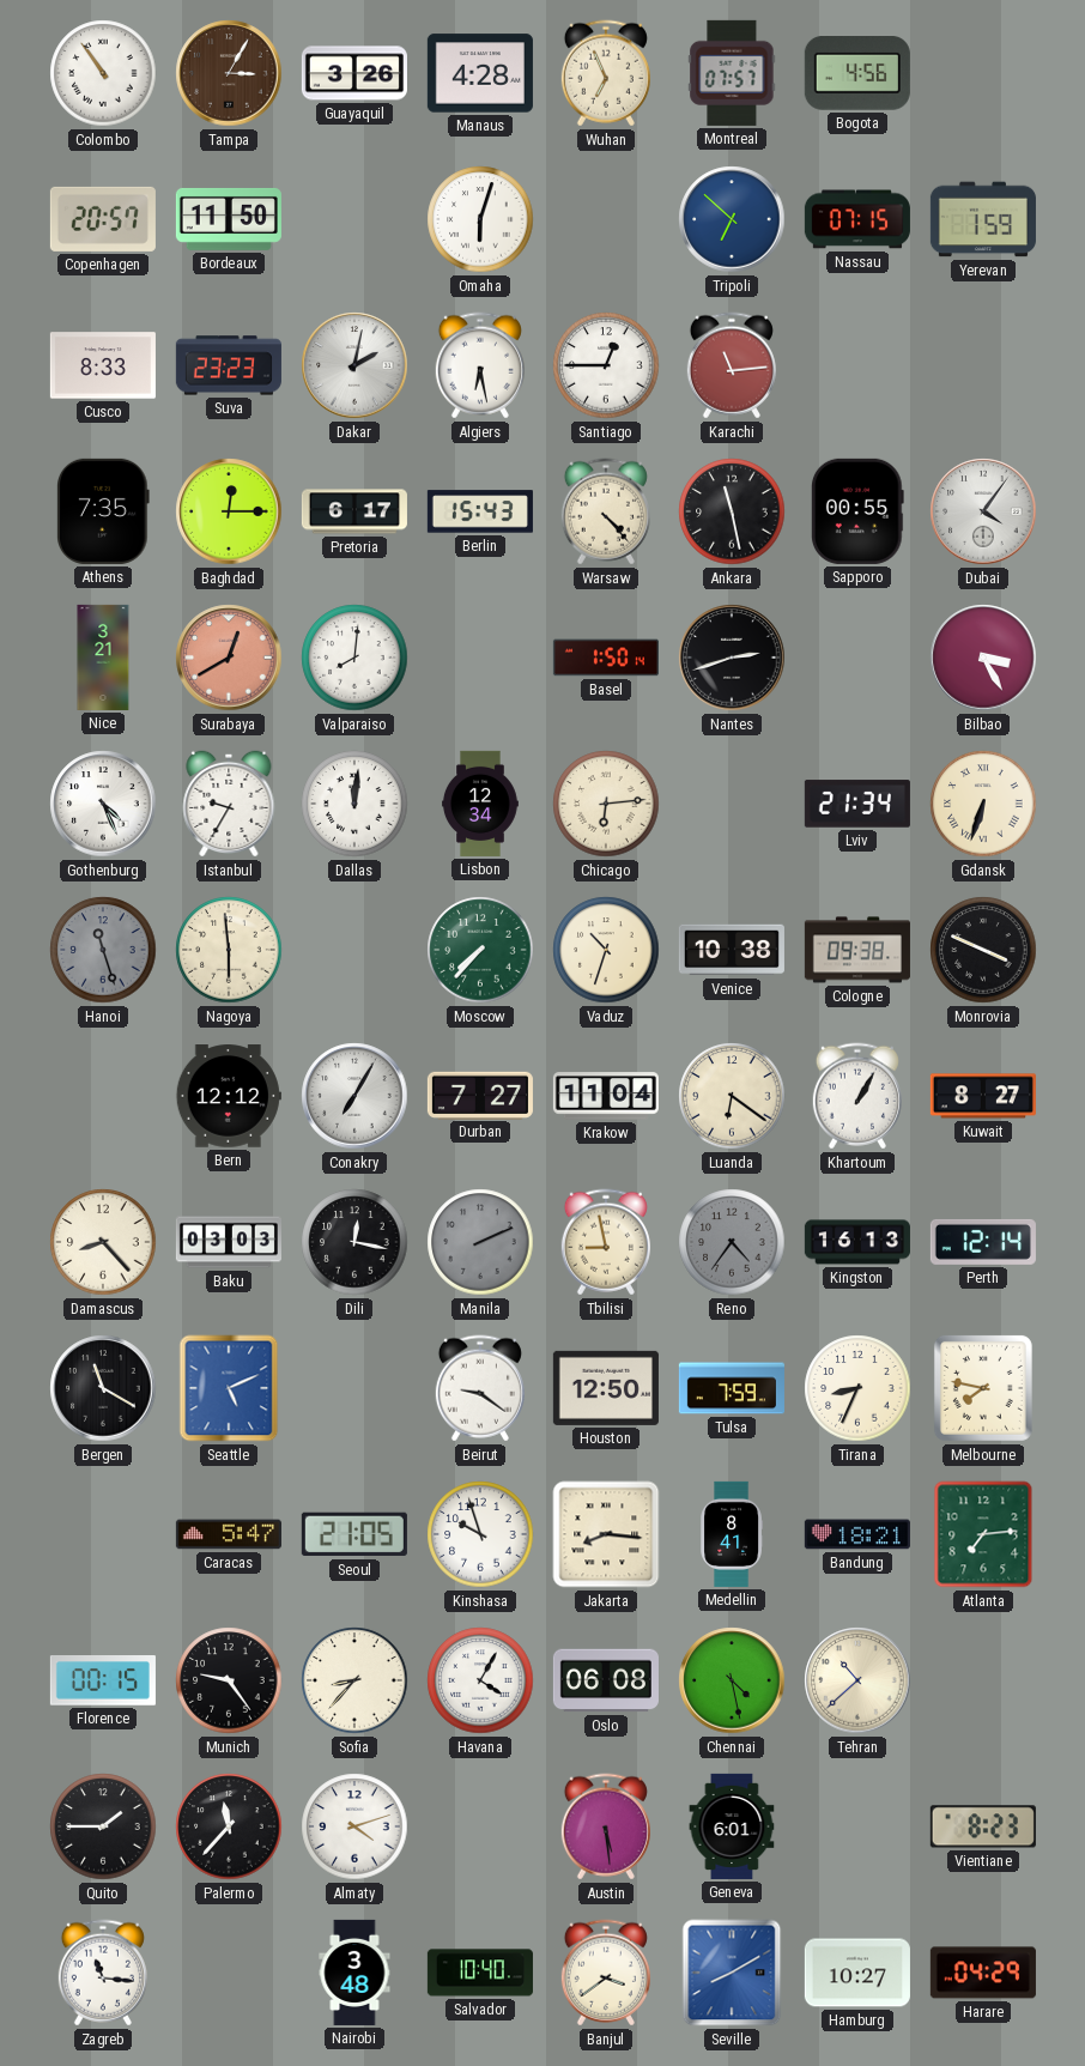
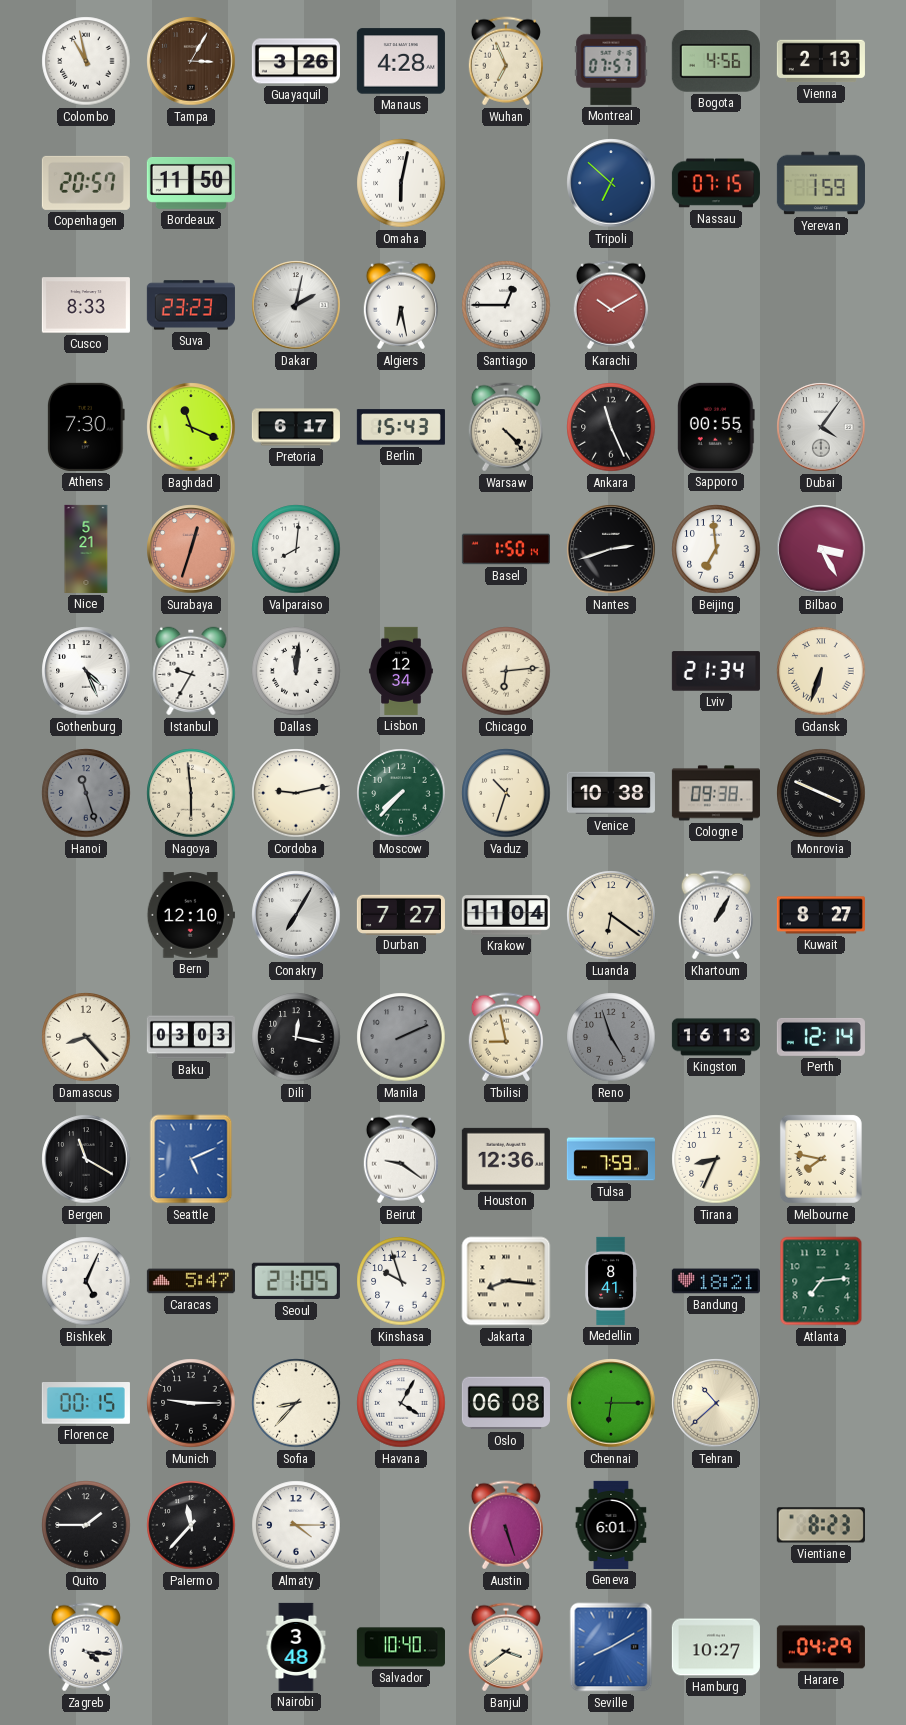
Colombo: 10:54 -> 10:58
Vienna: none -> 2:13
Omaha: 6:03 -> 6:02
Karachi: 11:14 -> 10:10
Athens: 7:35 -> 7:30
Baghdad: 12:15 -> 11:19
Ankara: 11:28 -> 11:26
Nice: 3:21 -> 5:21
Surabaya: 12:40 -> 12:33
Beijing: none -> 6:59
Cordoba: none -> 9:13
Bern: 12:12 -> 12:10
Reno: 4:36 -> 4:57
Houston: 12:50 -> 12:36
Bishkek: none -> 5:04
Munich: 9:24 -> 9:15
Chennai: 4:28 -> 6:15
Almaty: 4:12 -> 4:15
Austin: 5:29 -> 5:27
Zagreb: 11:16 -> 4:16
